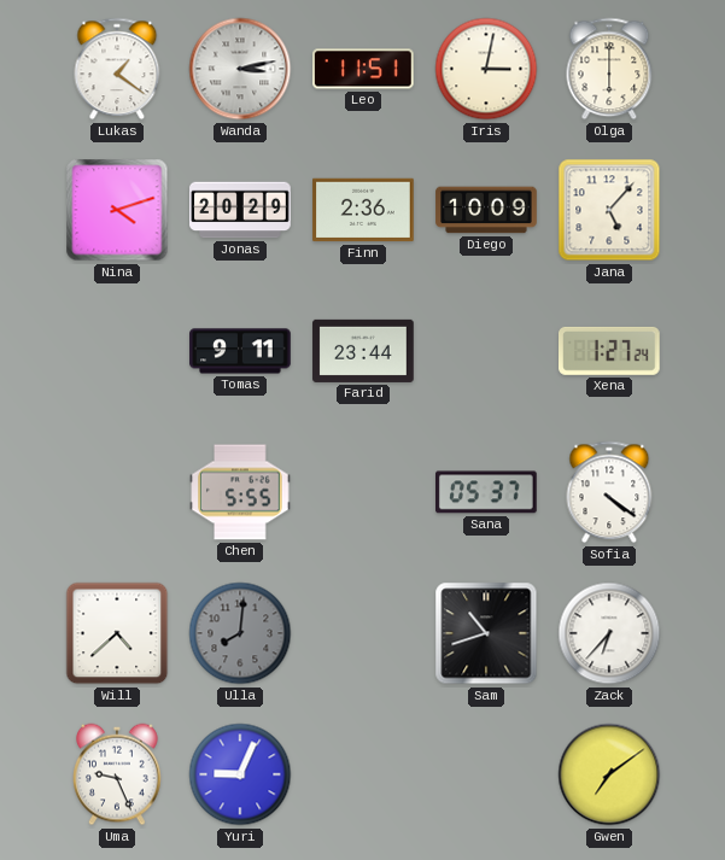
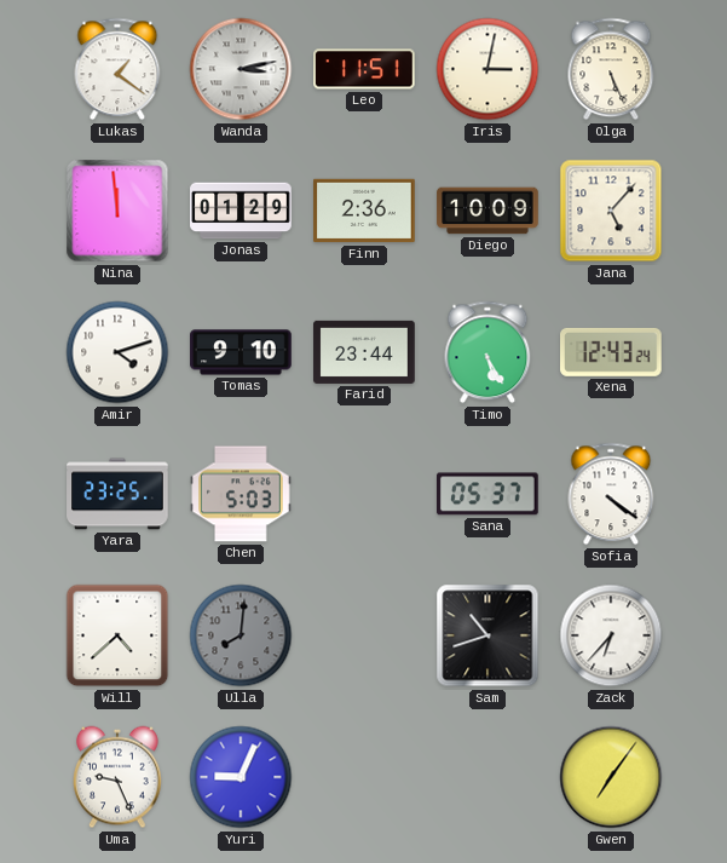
Olga: 6:00 -> 5:26
Nina: 4:12 -> 11:59
Jonas: 20:29 -> 01:29
Amir: none -> 4:12
Tomas: 9:11 -> 9:10
Timo: none -> 5:25
Xena: 1:27 -> 12:43
Yara: none -> 23:25
Chen: 5:55 -> 5:03
Gwen: 7:09 -> 7:06
